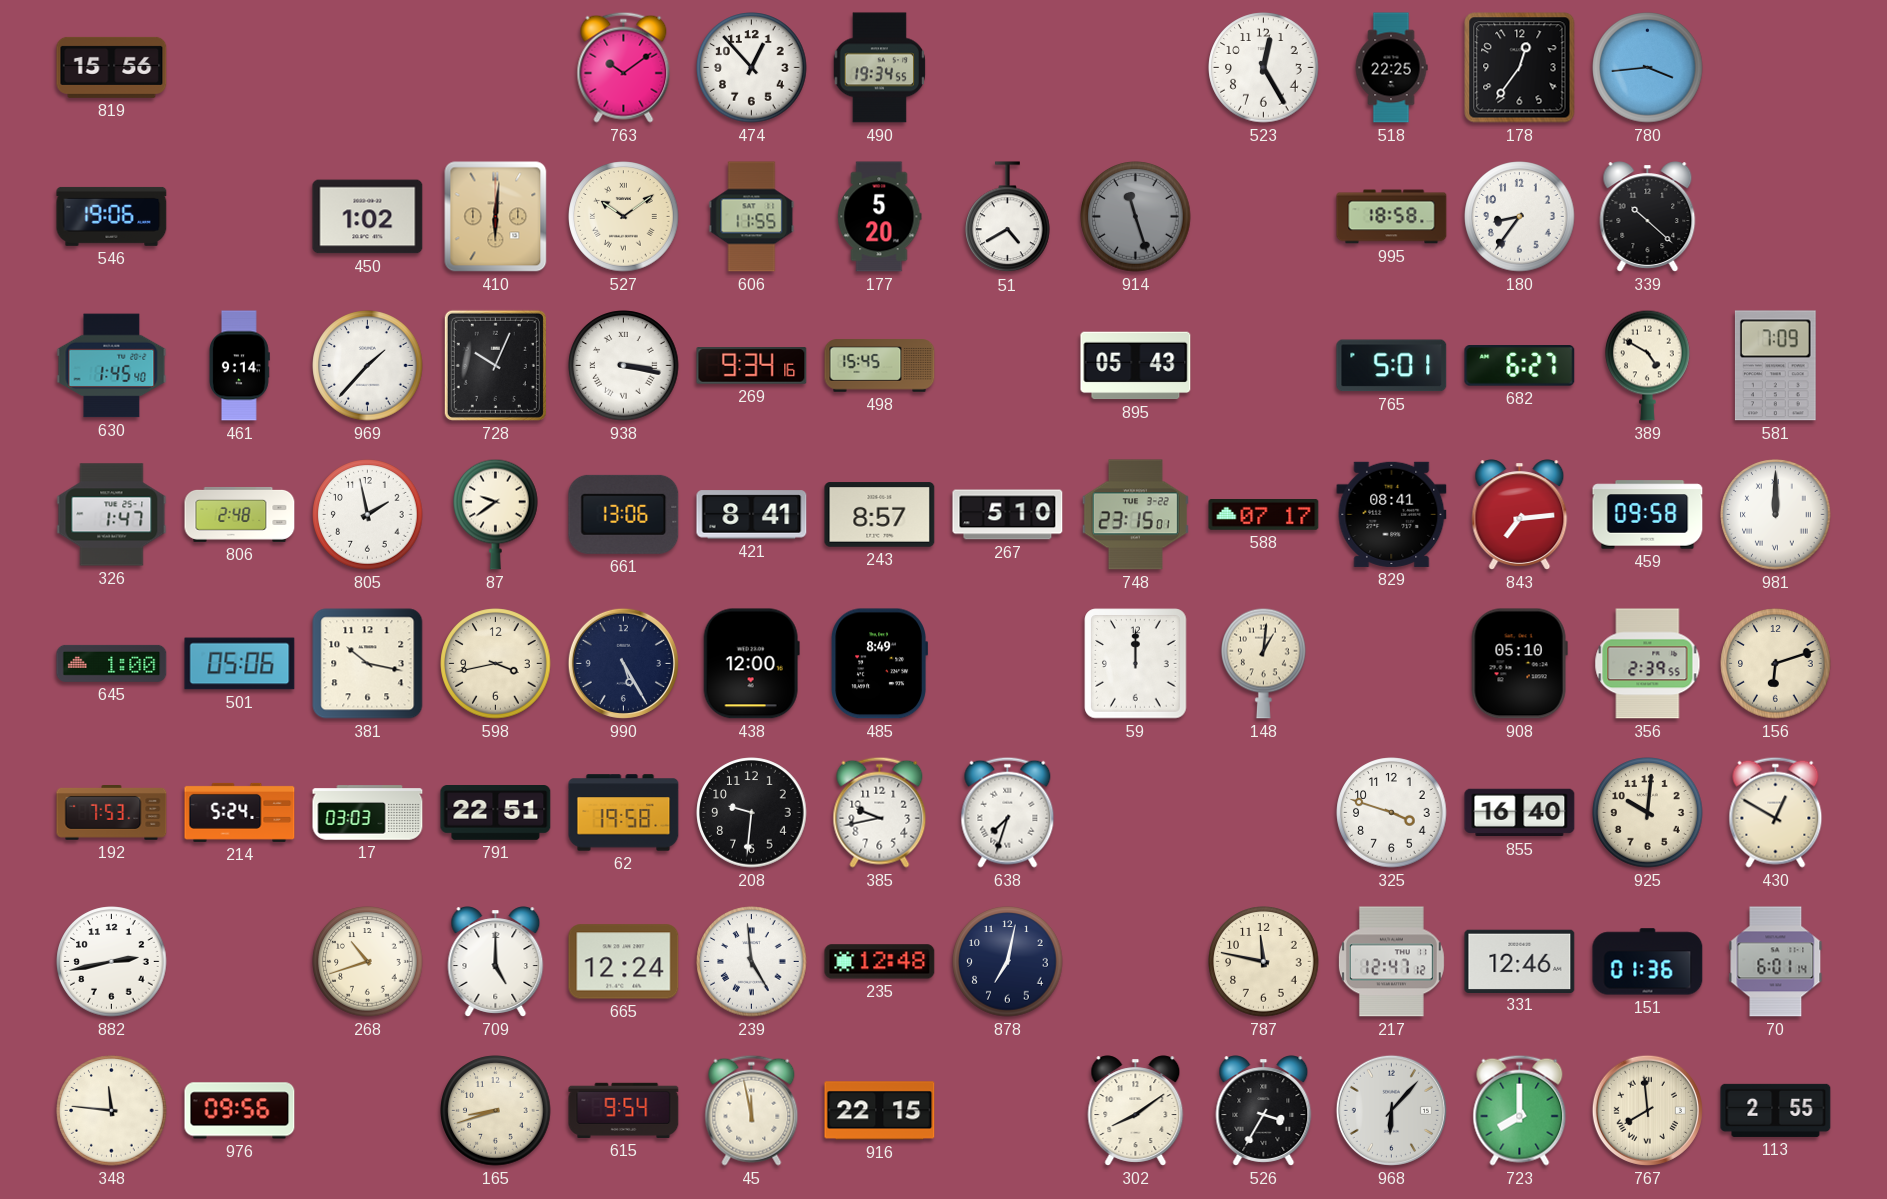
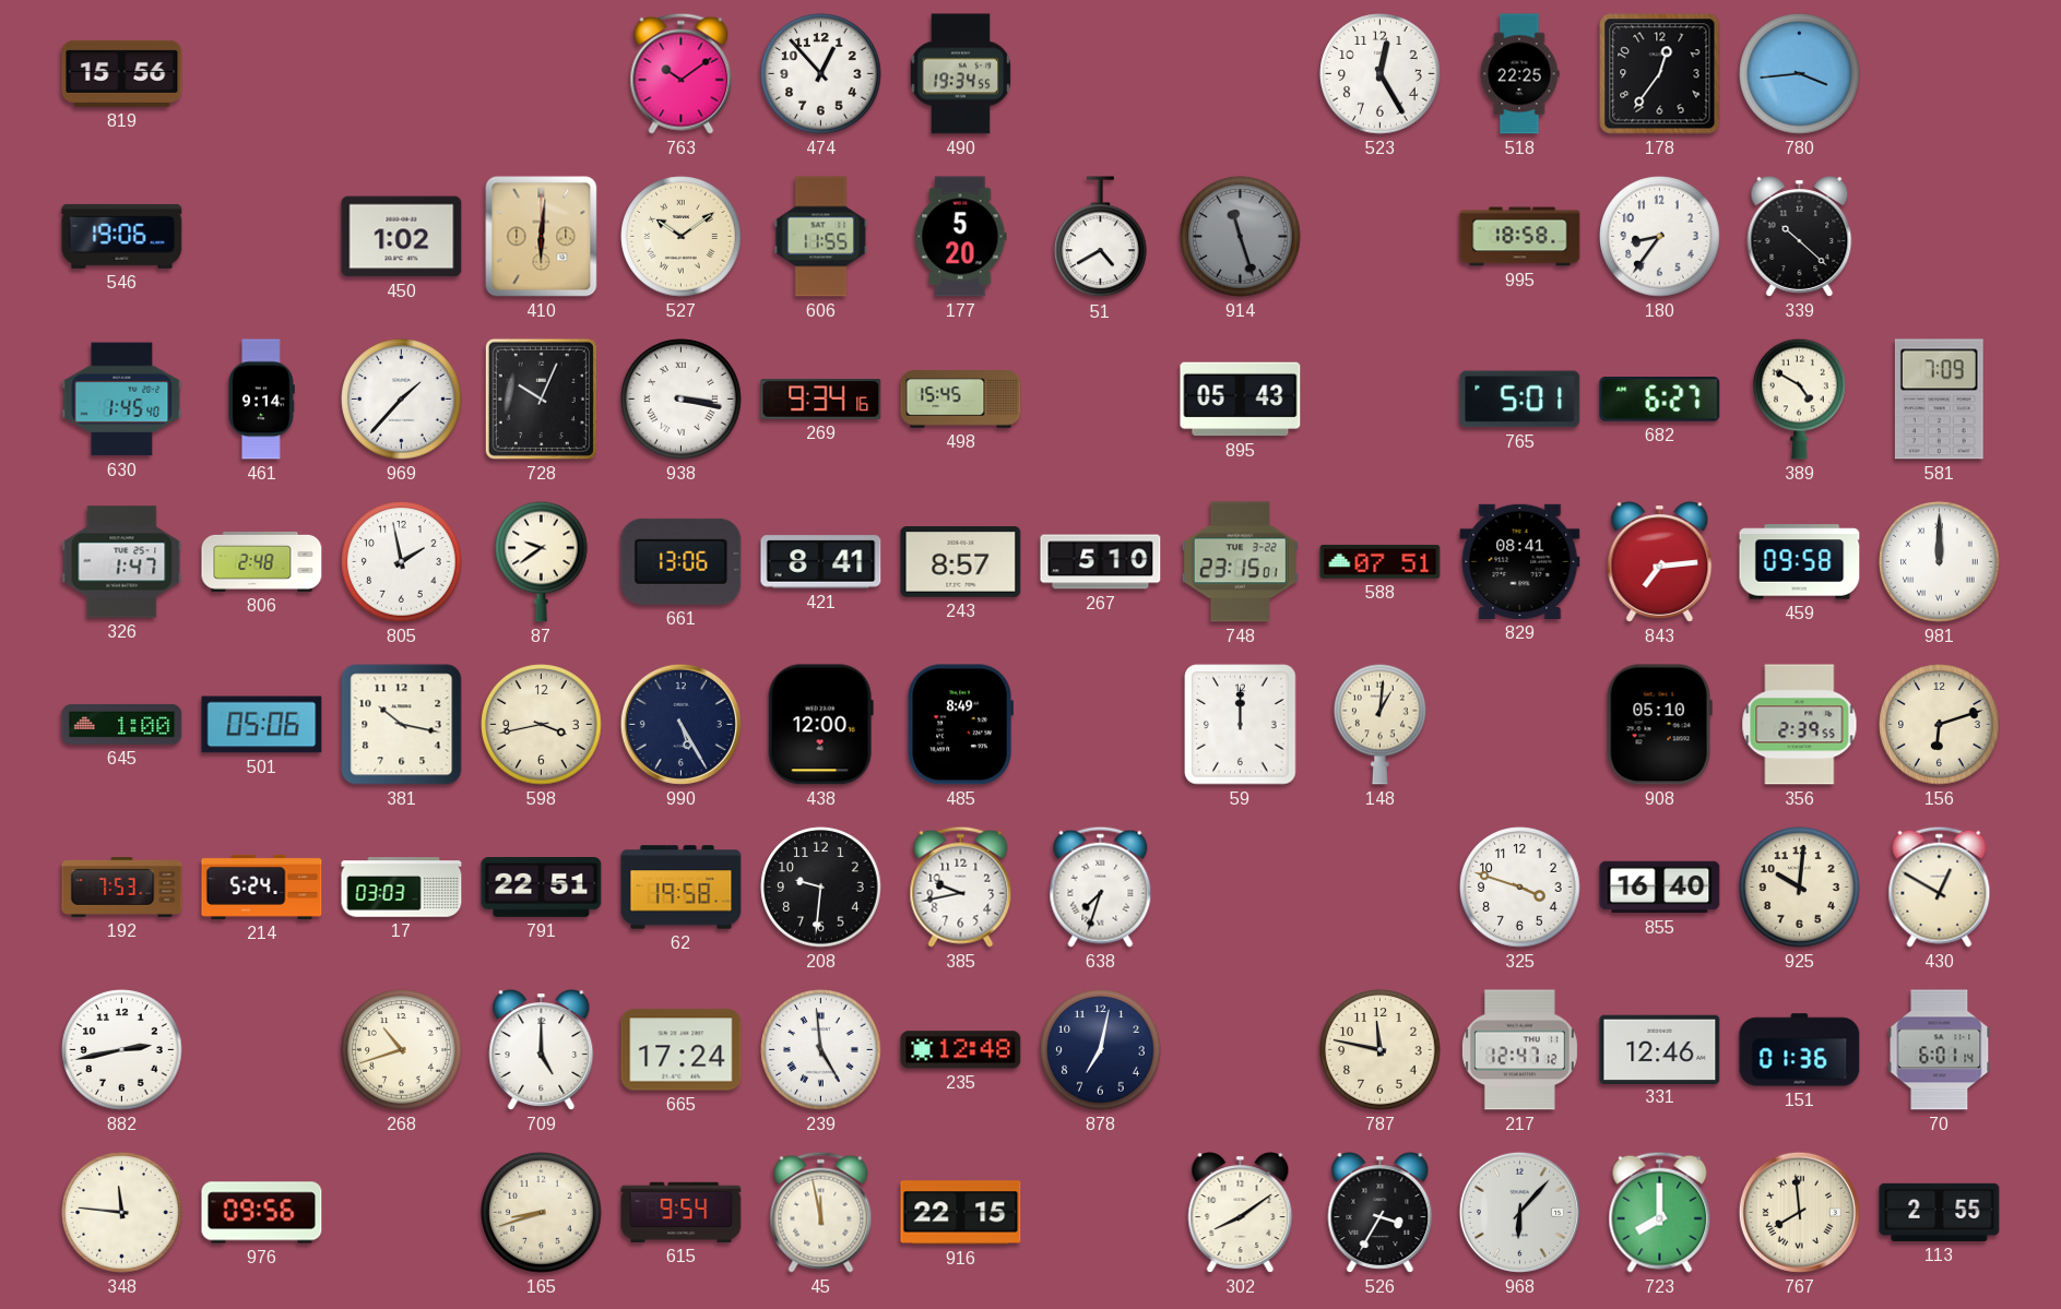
588: 07:17 -> 07:51
665: 12:24 -> 17:24
